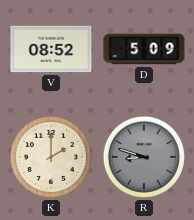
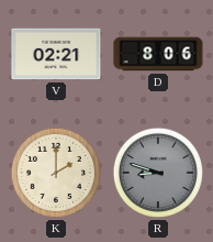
V: 08:52 -> 02:21
D: 5:09 -> 8:06
